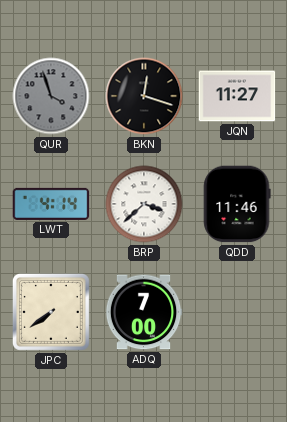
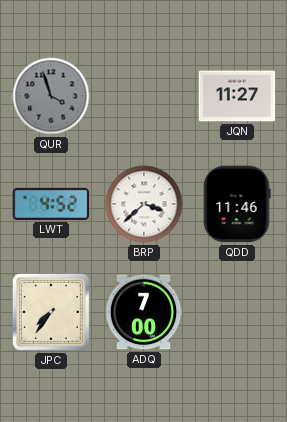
BKN: 12:18 -> none
LWT: 4:14 -> 4:52
JPC: 7:39 -> 7:36
